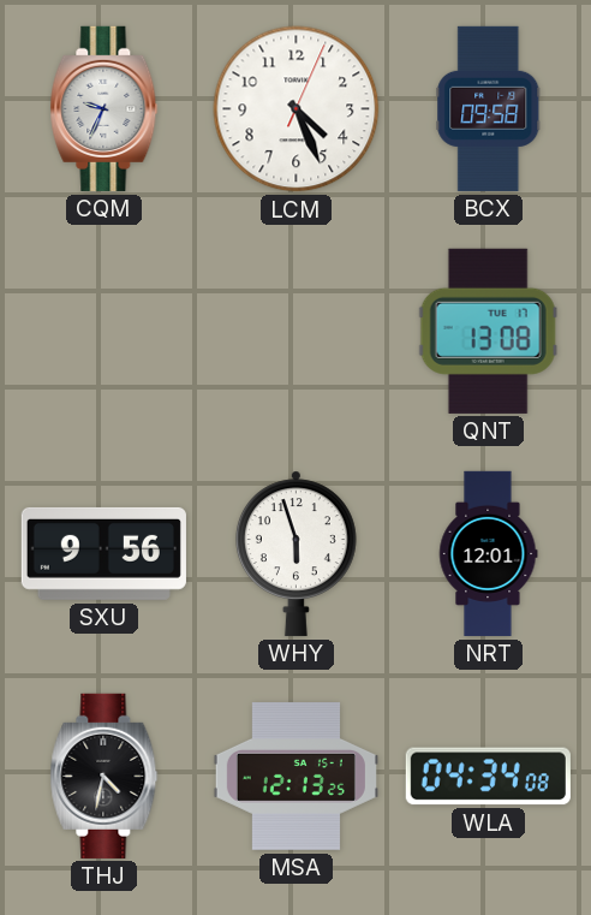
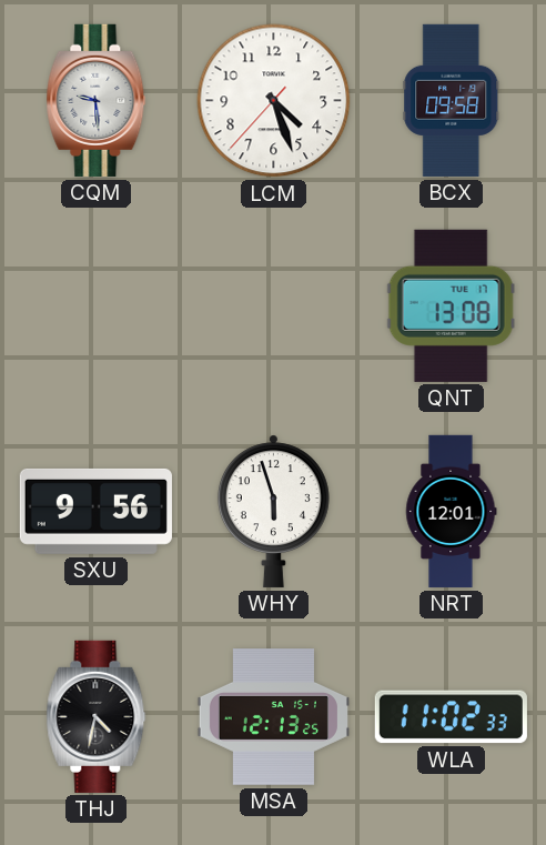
CQM: 9:34 -> 9:29
LCM: 4:26:04 -> 4:26:37
WLA: 04:34 -> 11:02
